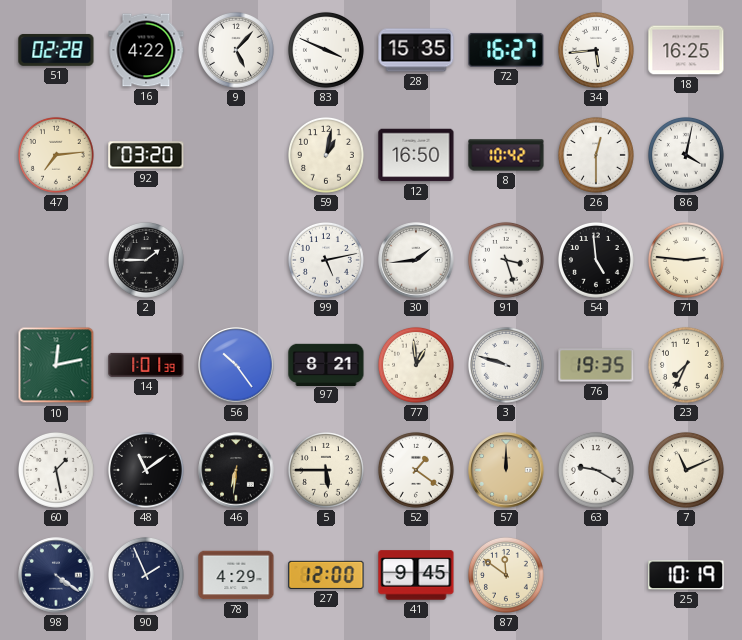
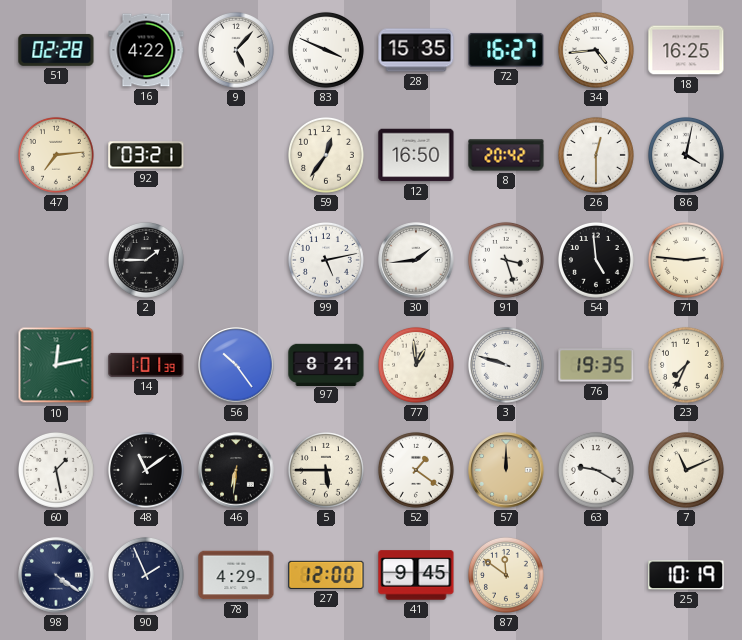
34: 5:44 -> 4:44
92: 03:20 -> 03:21
59: 1:02 -> 12:36
8: 10:42 -> 20:42
